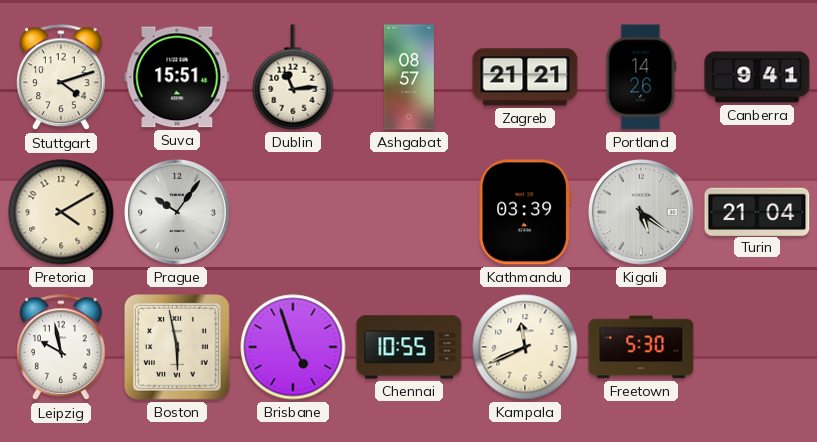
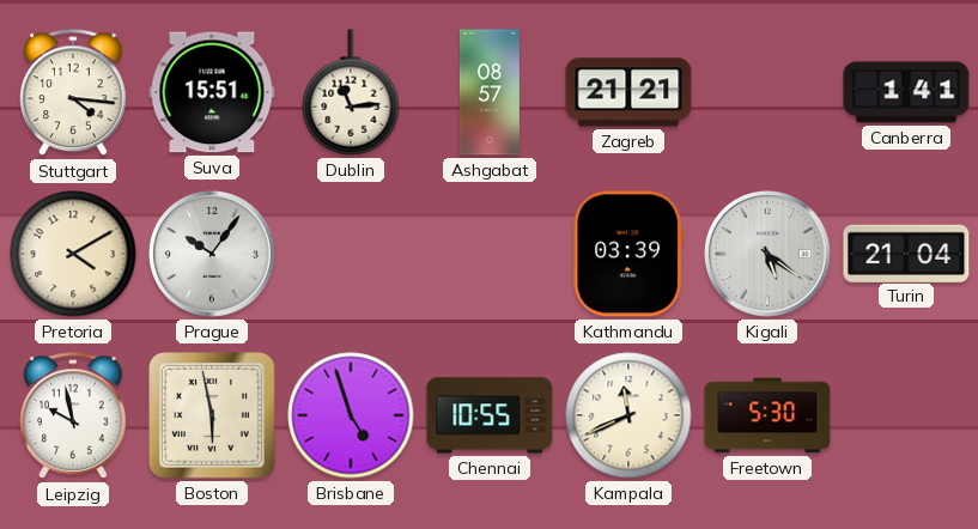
Stuttgart: 4:12 -> 4:16
Portland: 14:26 -> none
Canberra: 9:41 -> 1:41
